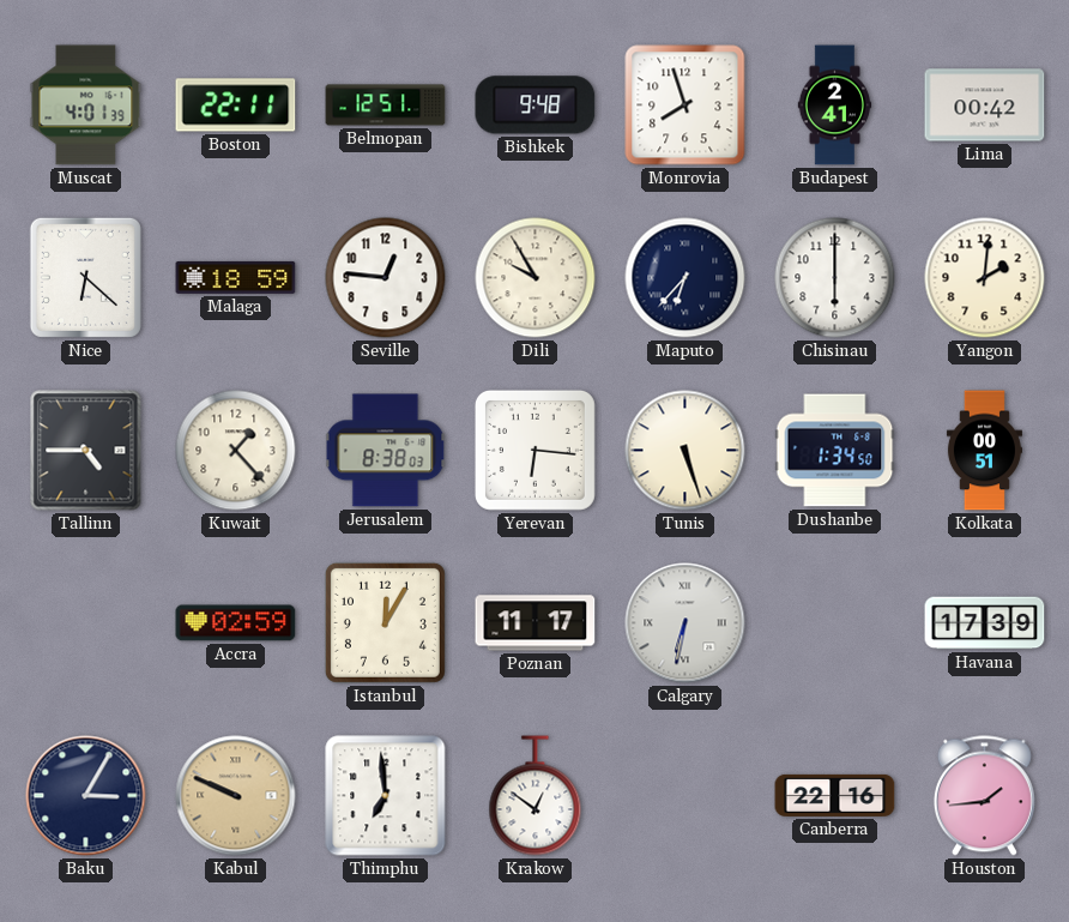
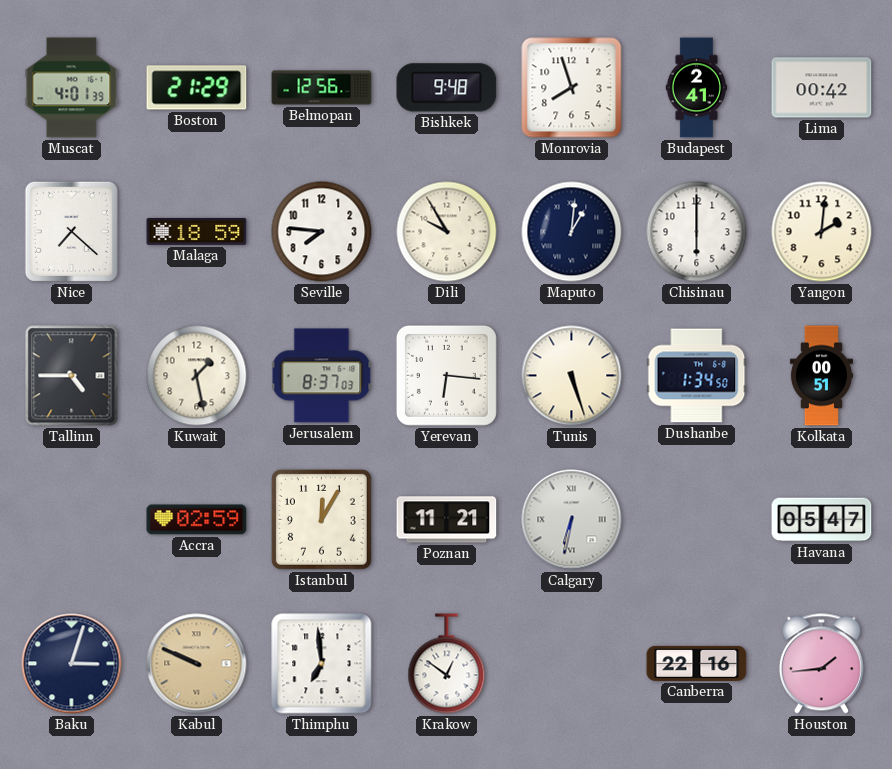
Boston: 22:11 -> 21:29
Belmopan: 12:51 -> 12:56
Nice: 6:22 -> 7:22
Seville: 12:46 -> 7:46
Maputo: 6:37 -> 1:01
Kuwait: 1:23 -> 1:28
Jerusalem: 8:38 -> 8:37
Poznan: 11:17 -> 11:21
Havana: 17:39 -> 05:47
Baku: 3:05 -> 3:03
